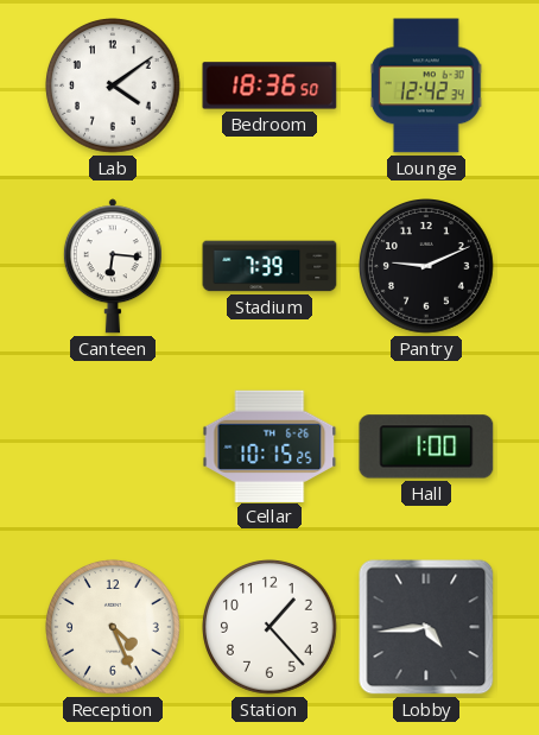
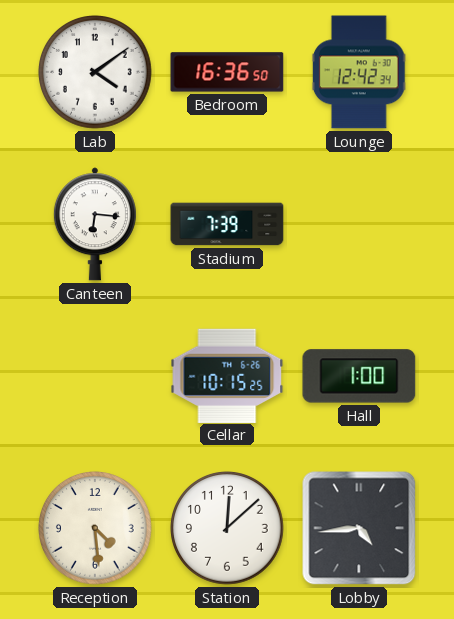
Bedroom: 18:36 -> 16:36
Pantry: 9:11 -> none
Reception: 4:26 -> 4:29
Station: 1:23 -> 12:08
